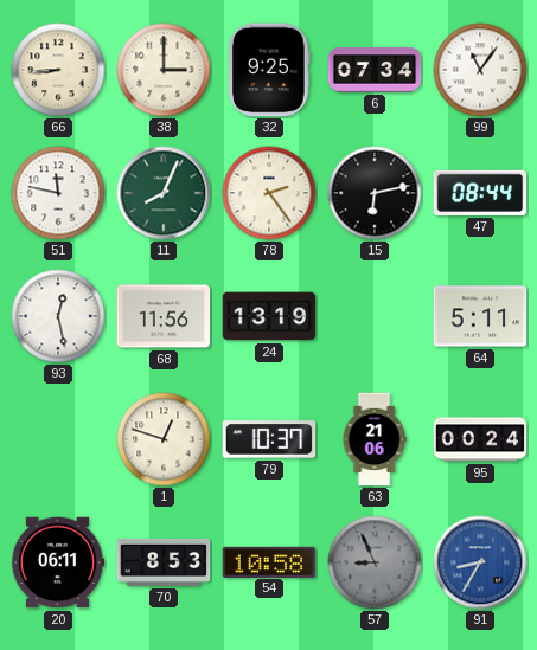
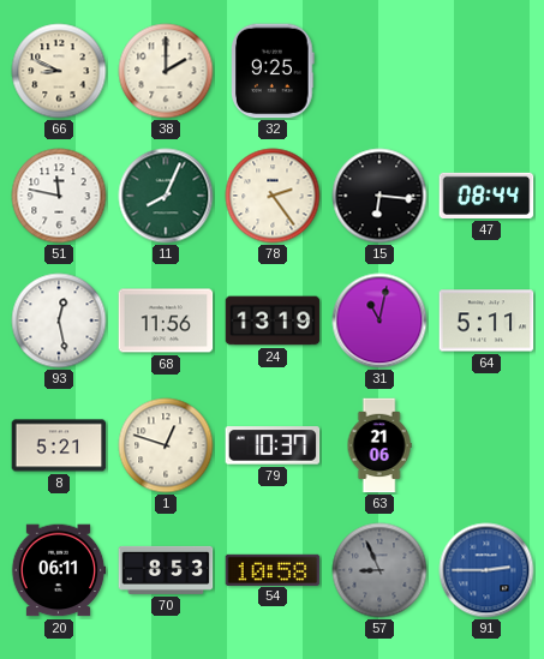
66: 8:44 -> 8:49
38: 3:00 -> 2:00
6: 07:34 -> none
99: 11:06 -> none
15: 6:13 -> 6:16
31: none -> 11:02
8: none -> 5:21
95: 00:24 -> none
91: 8:35 -> 2:45
